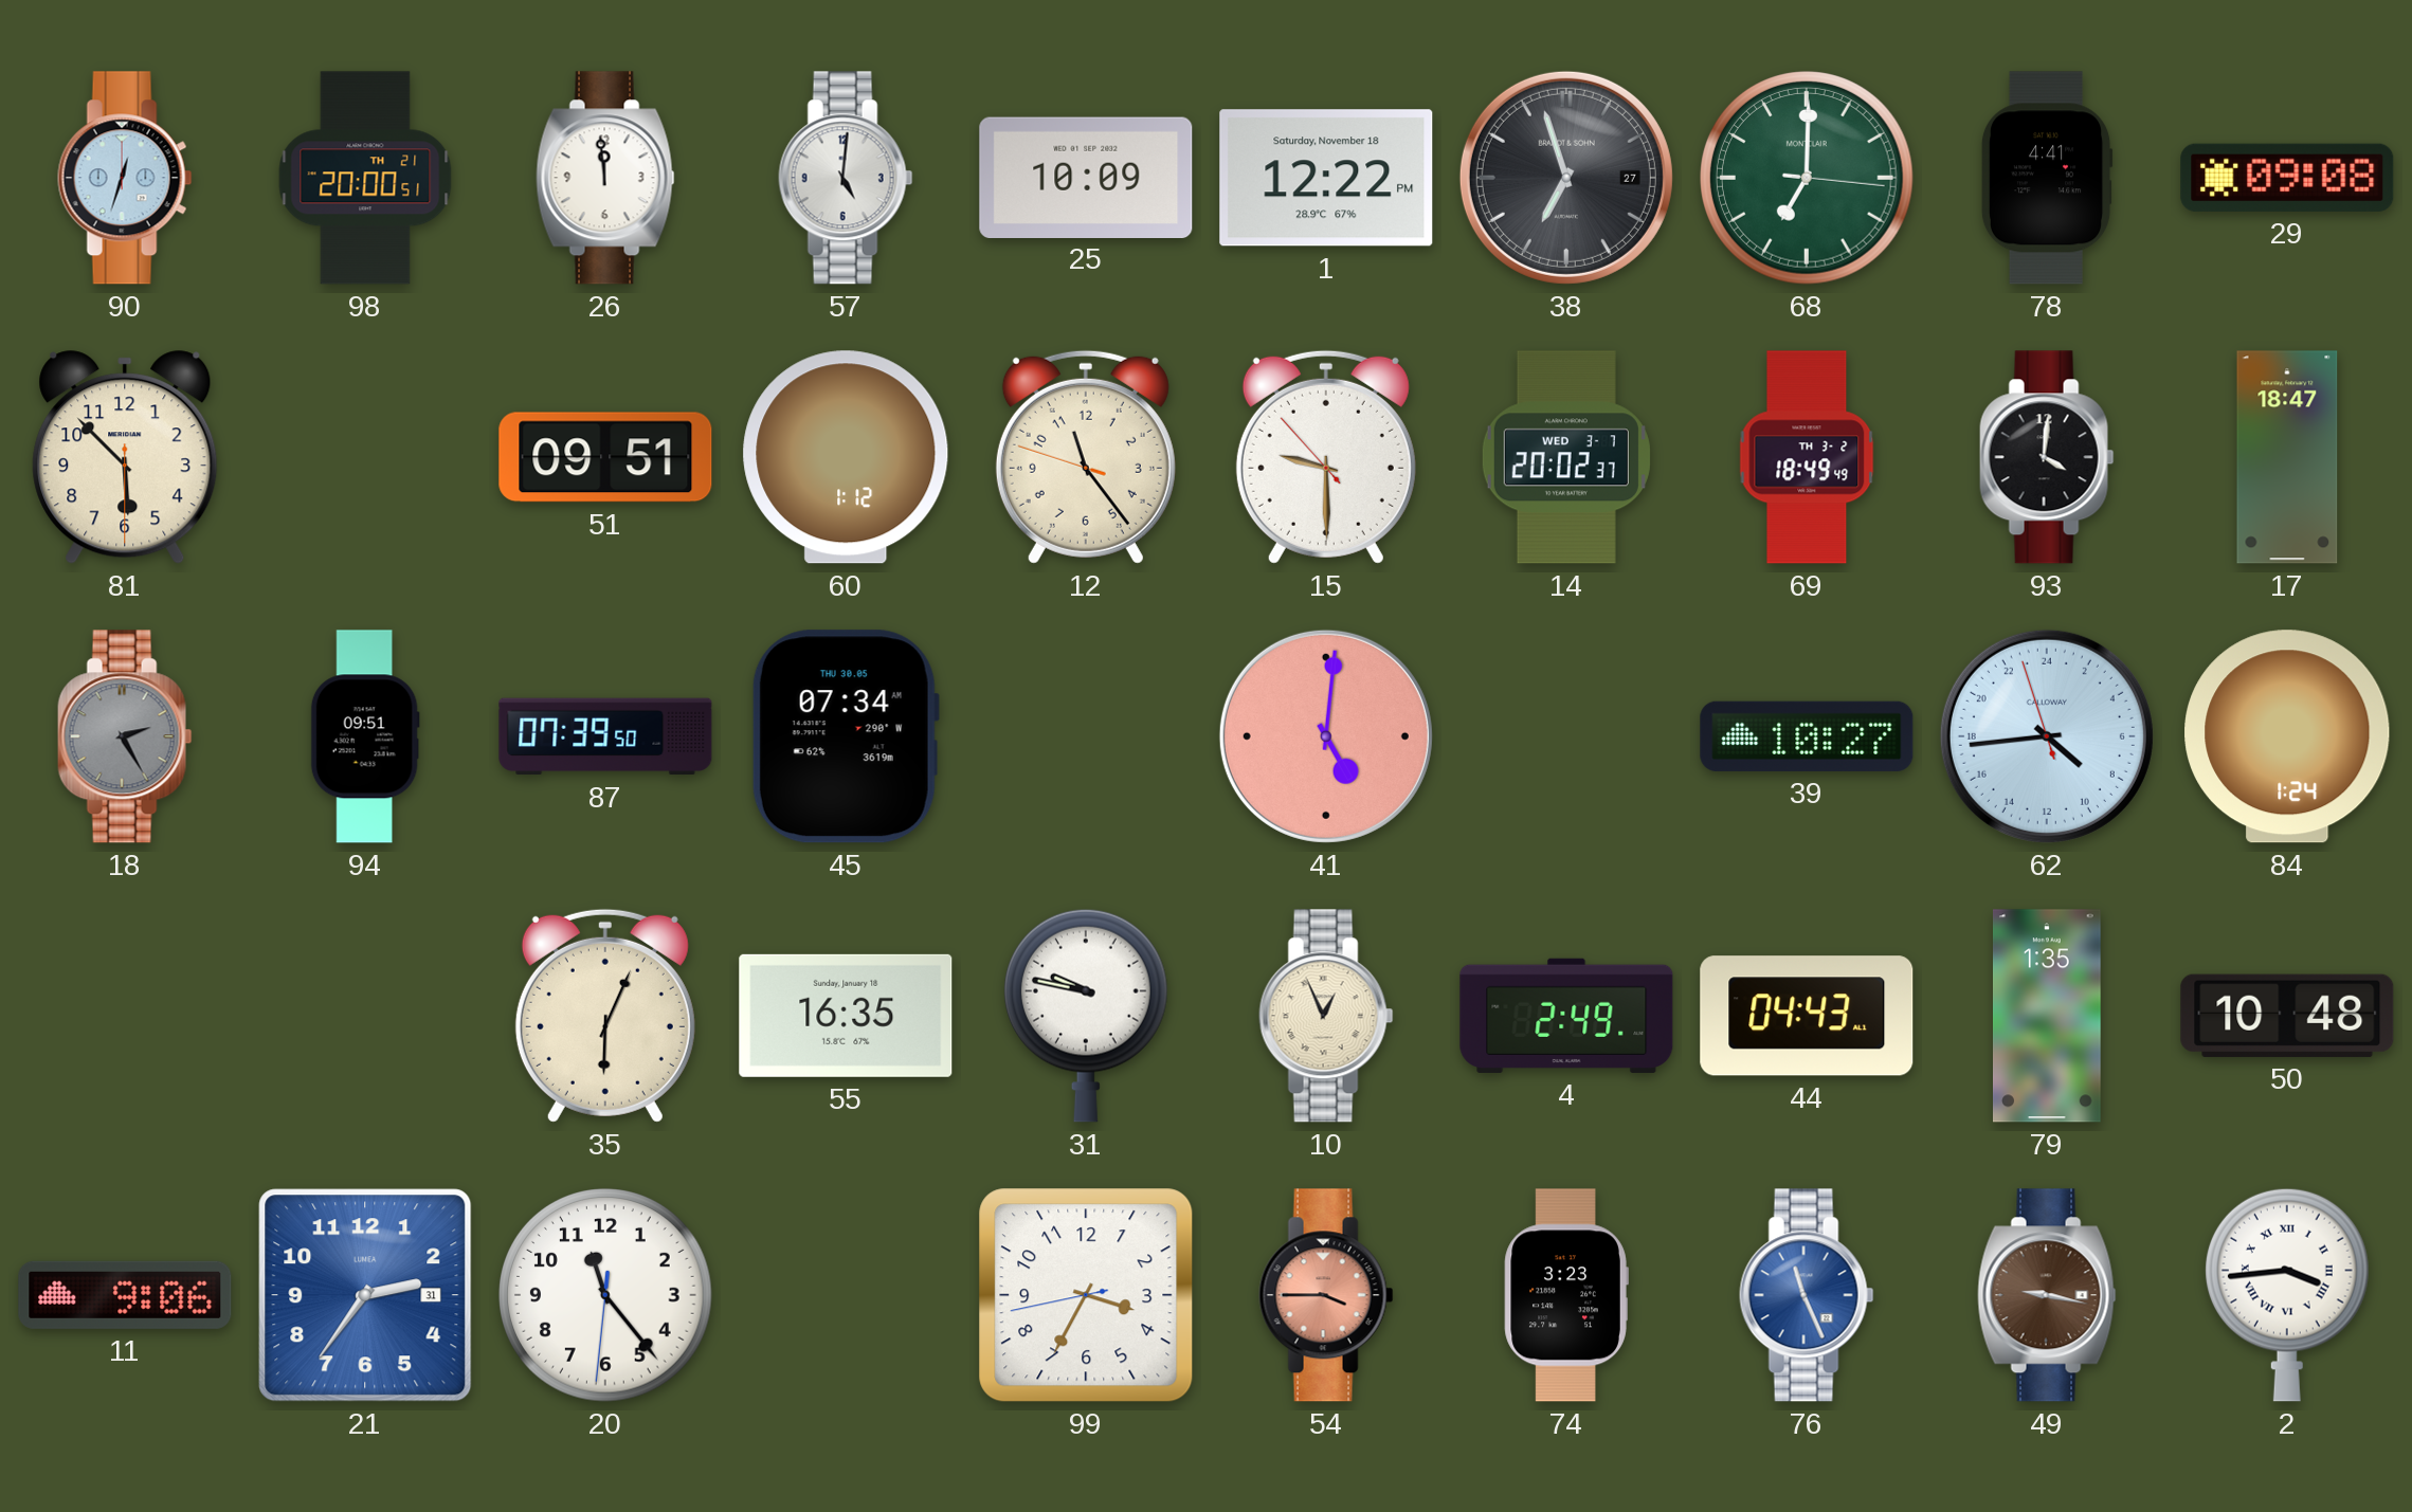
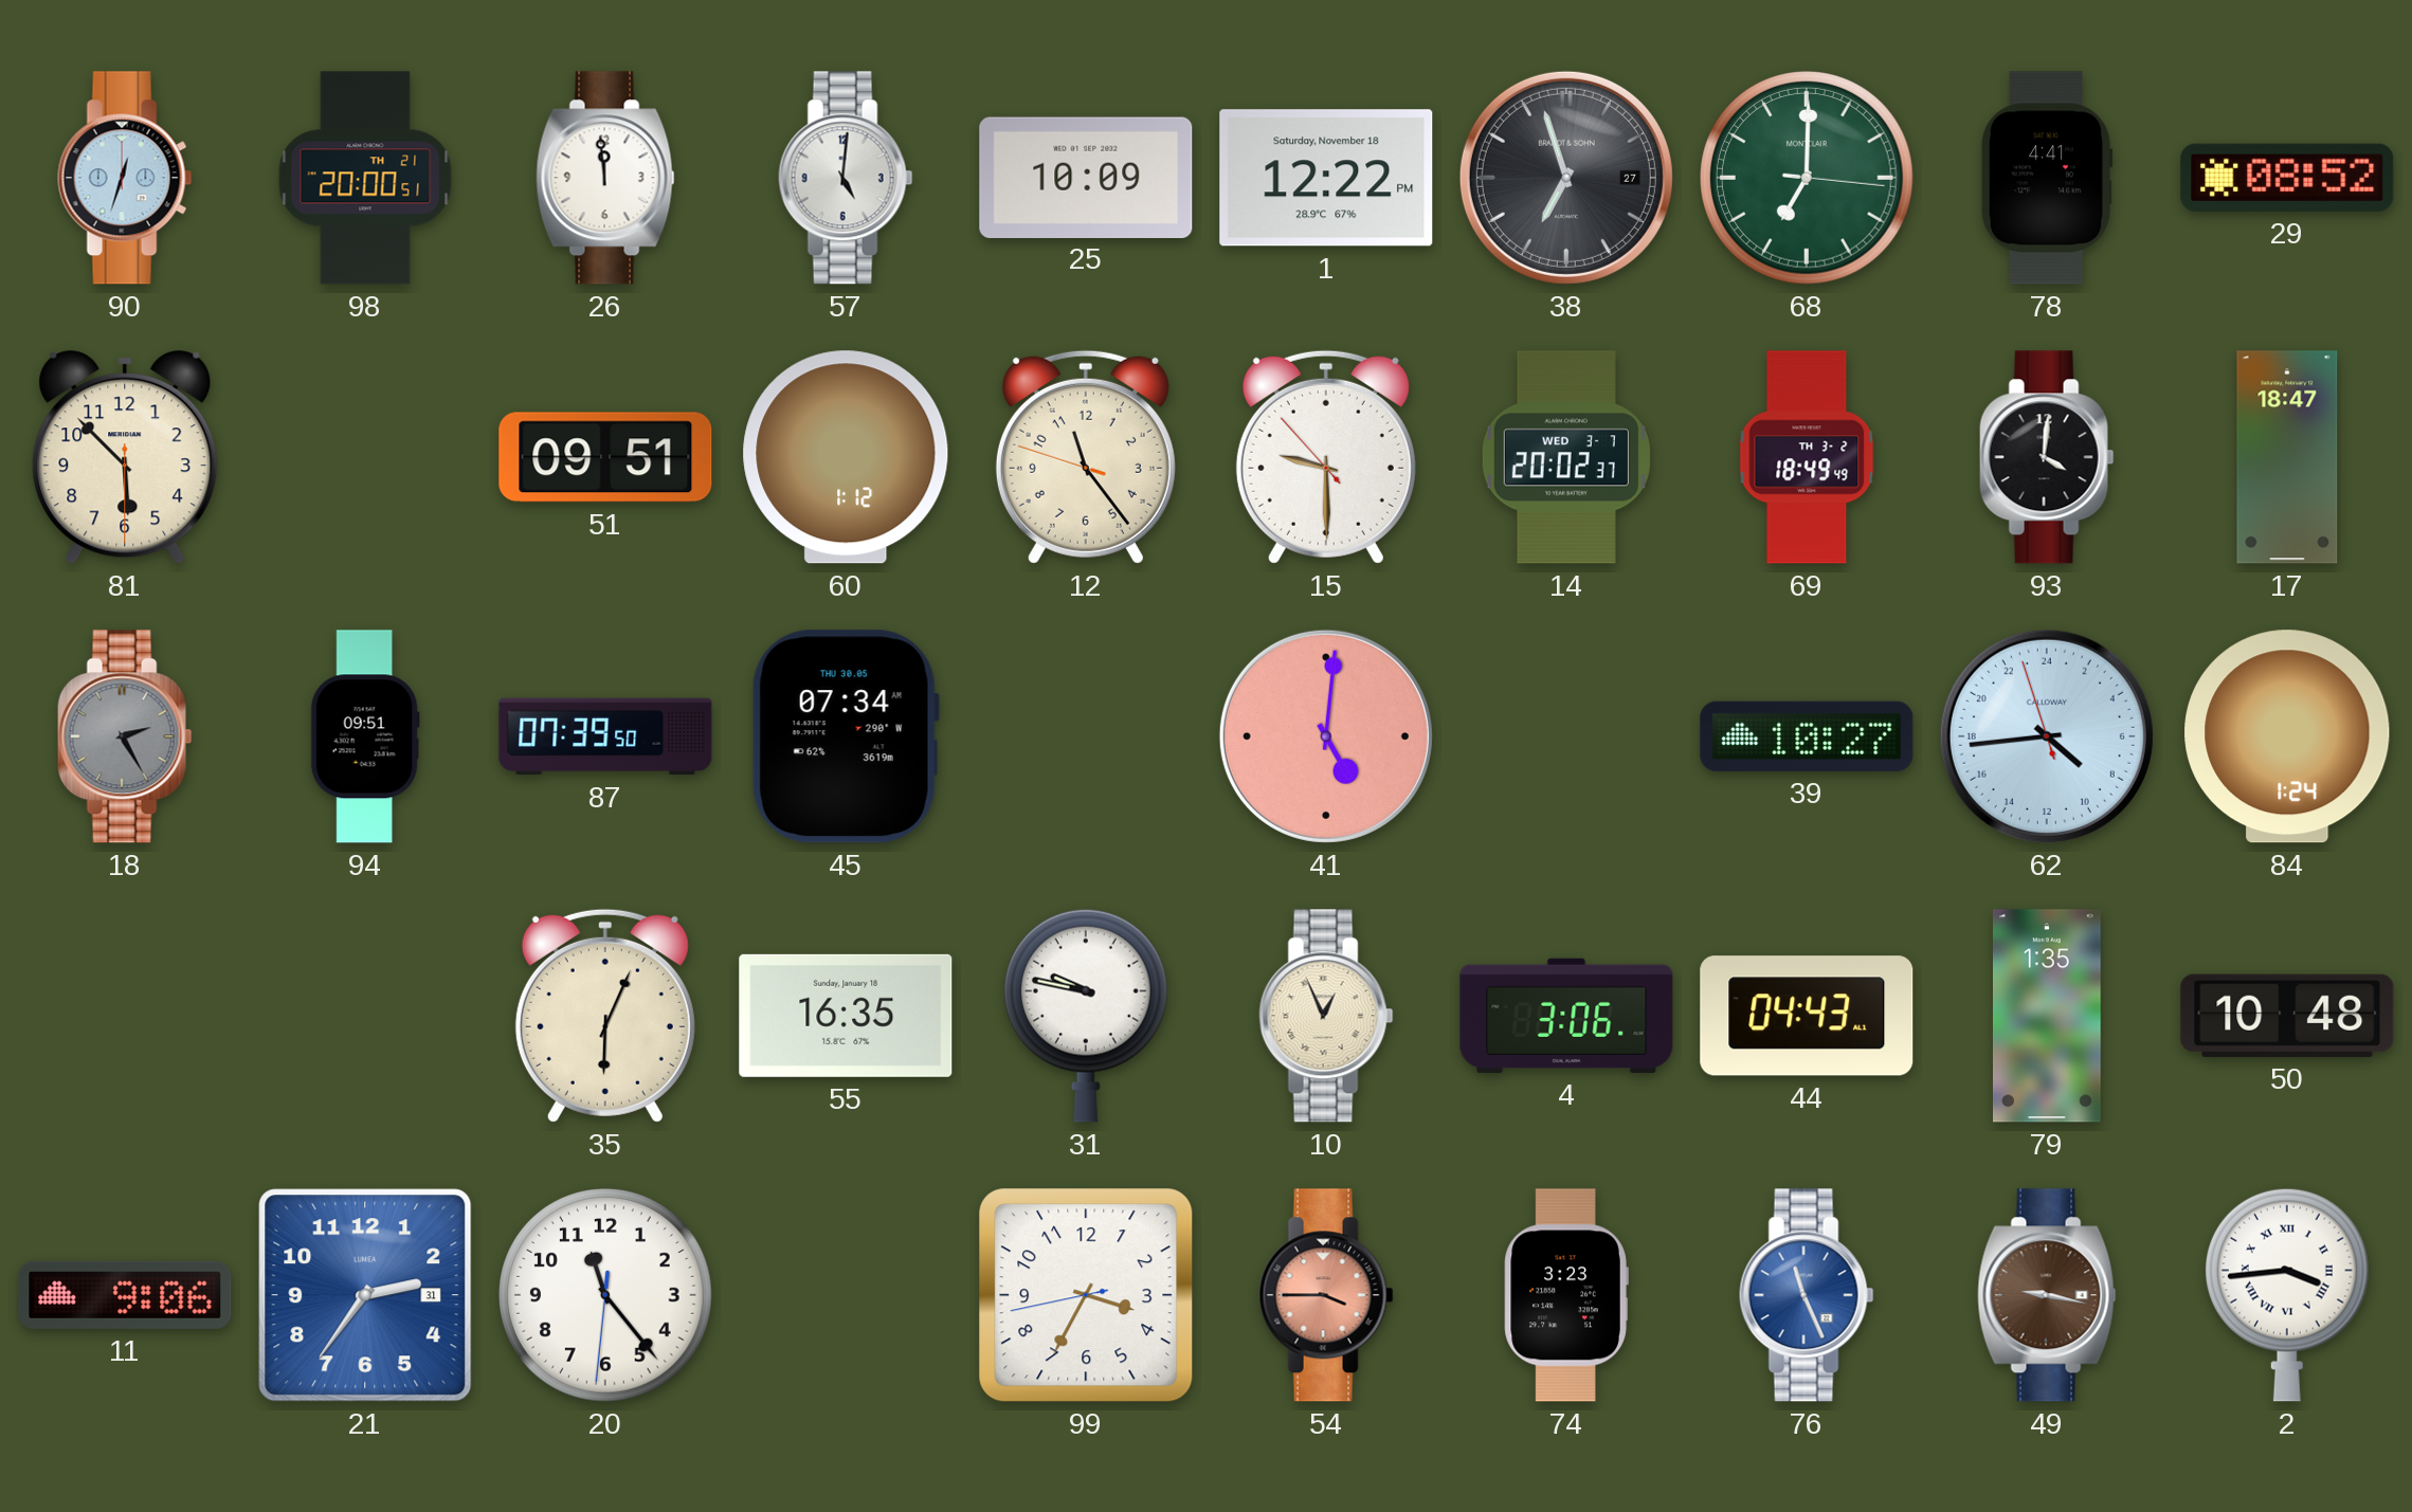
29: 09:08 -> 08:52
4: 2:49 -> 3:06
